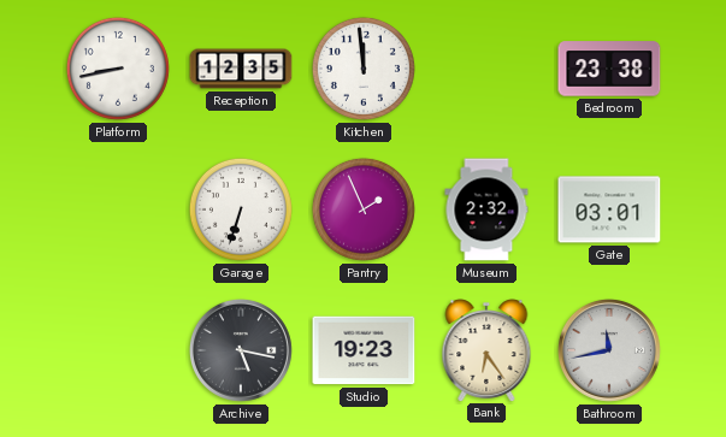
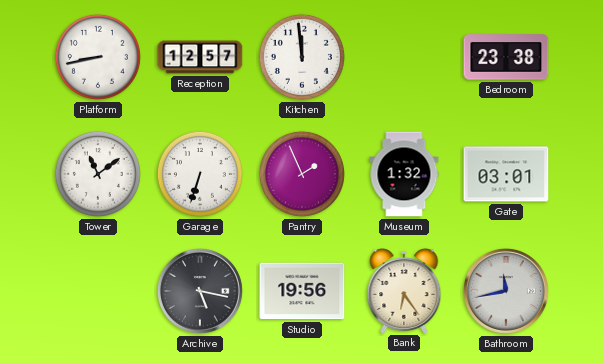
Reception: 12:35 -> 12:57
Tower: none -> 11:09
Museum: 2:32 -> 1:32
Studio: 19:23 -> 19:56
